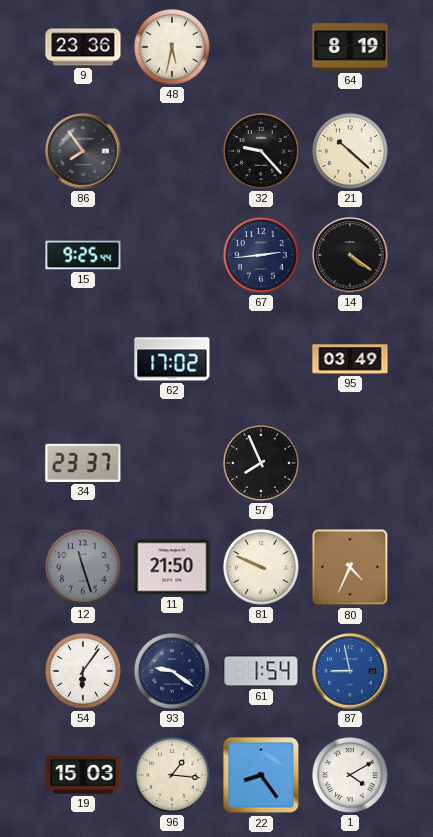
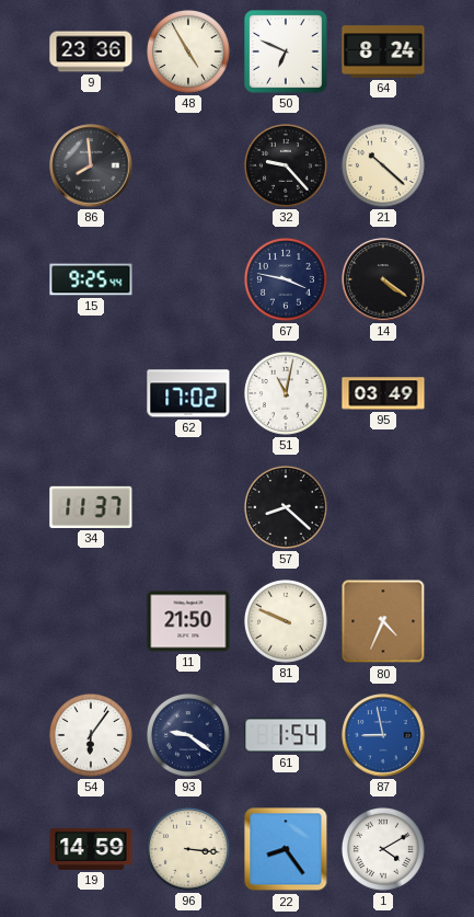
48: 5:32 -> 4:55
50: none -> 6:49
64: 8:19 -> 8:24
86: 7:54 -> 7:59
67: 2:44 -> 3:47
51: none -> 11:02
34: 23:37 -> 11:37
57: 7:56 -> 8:22
12: 11:27 -> none
19: 15:03 -> 14:59
96: 1:16 -> 3:16
